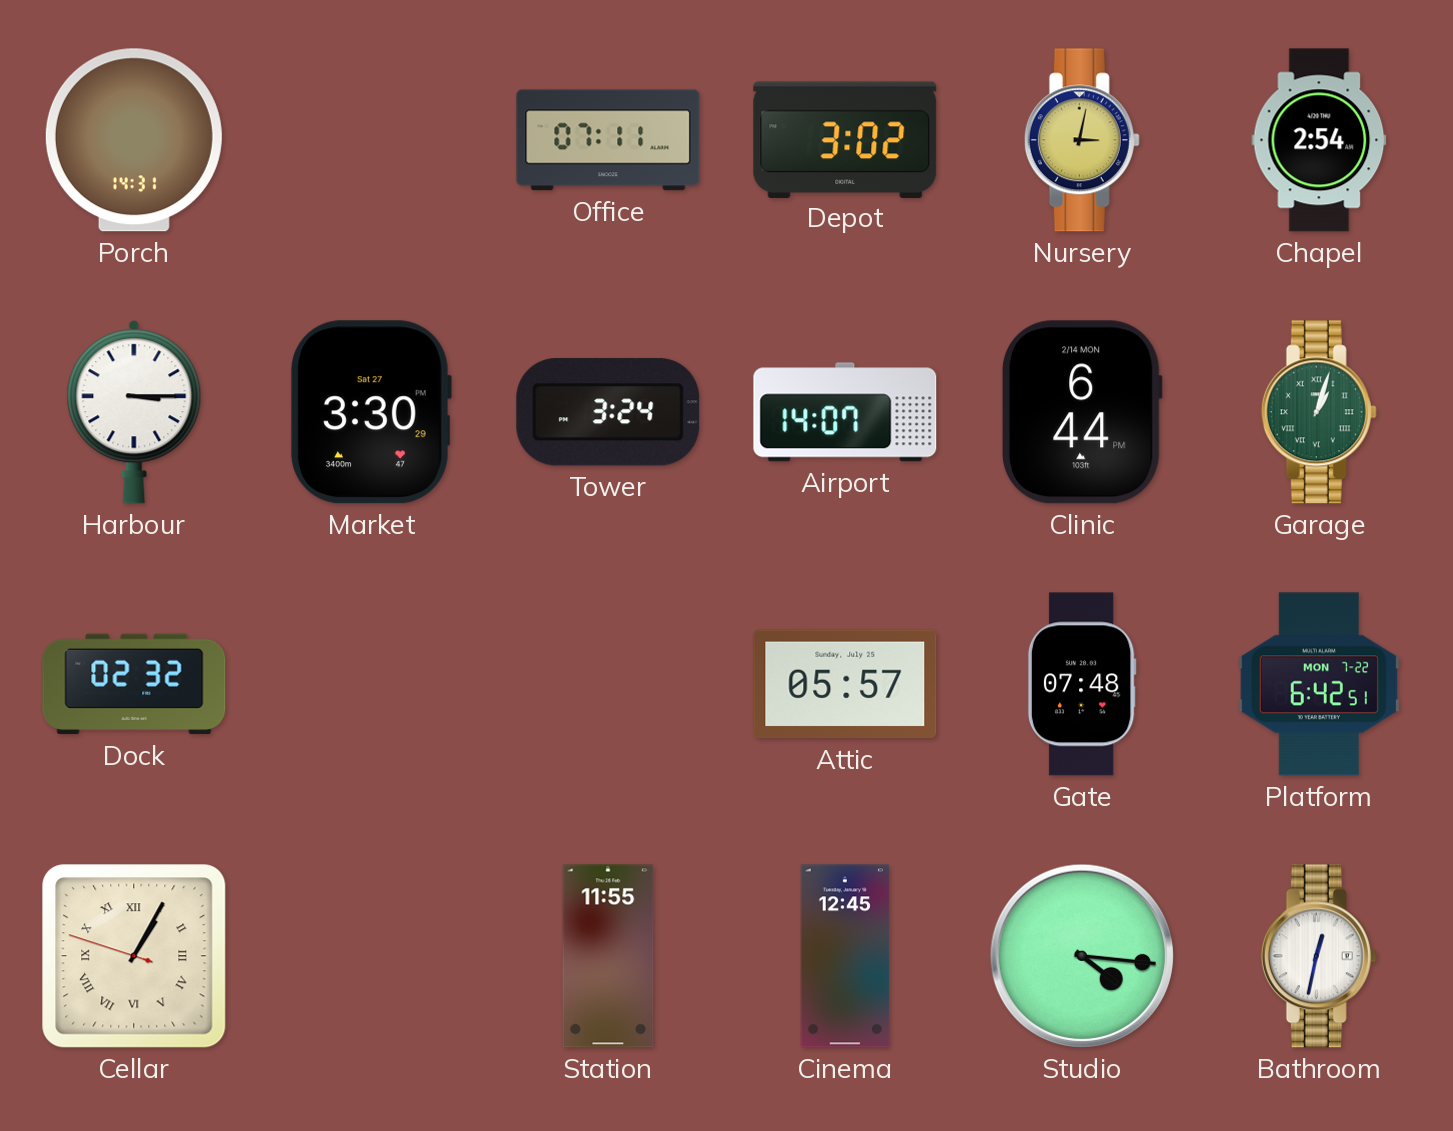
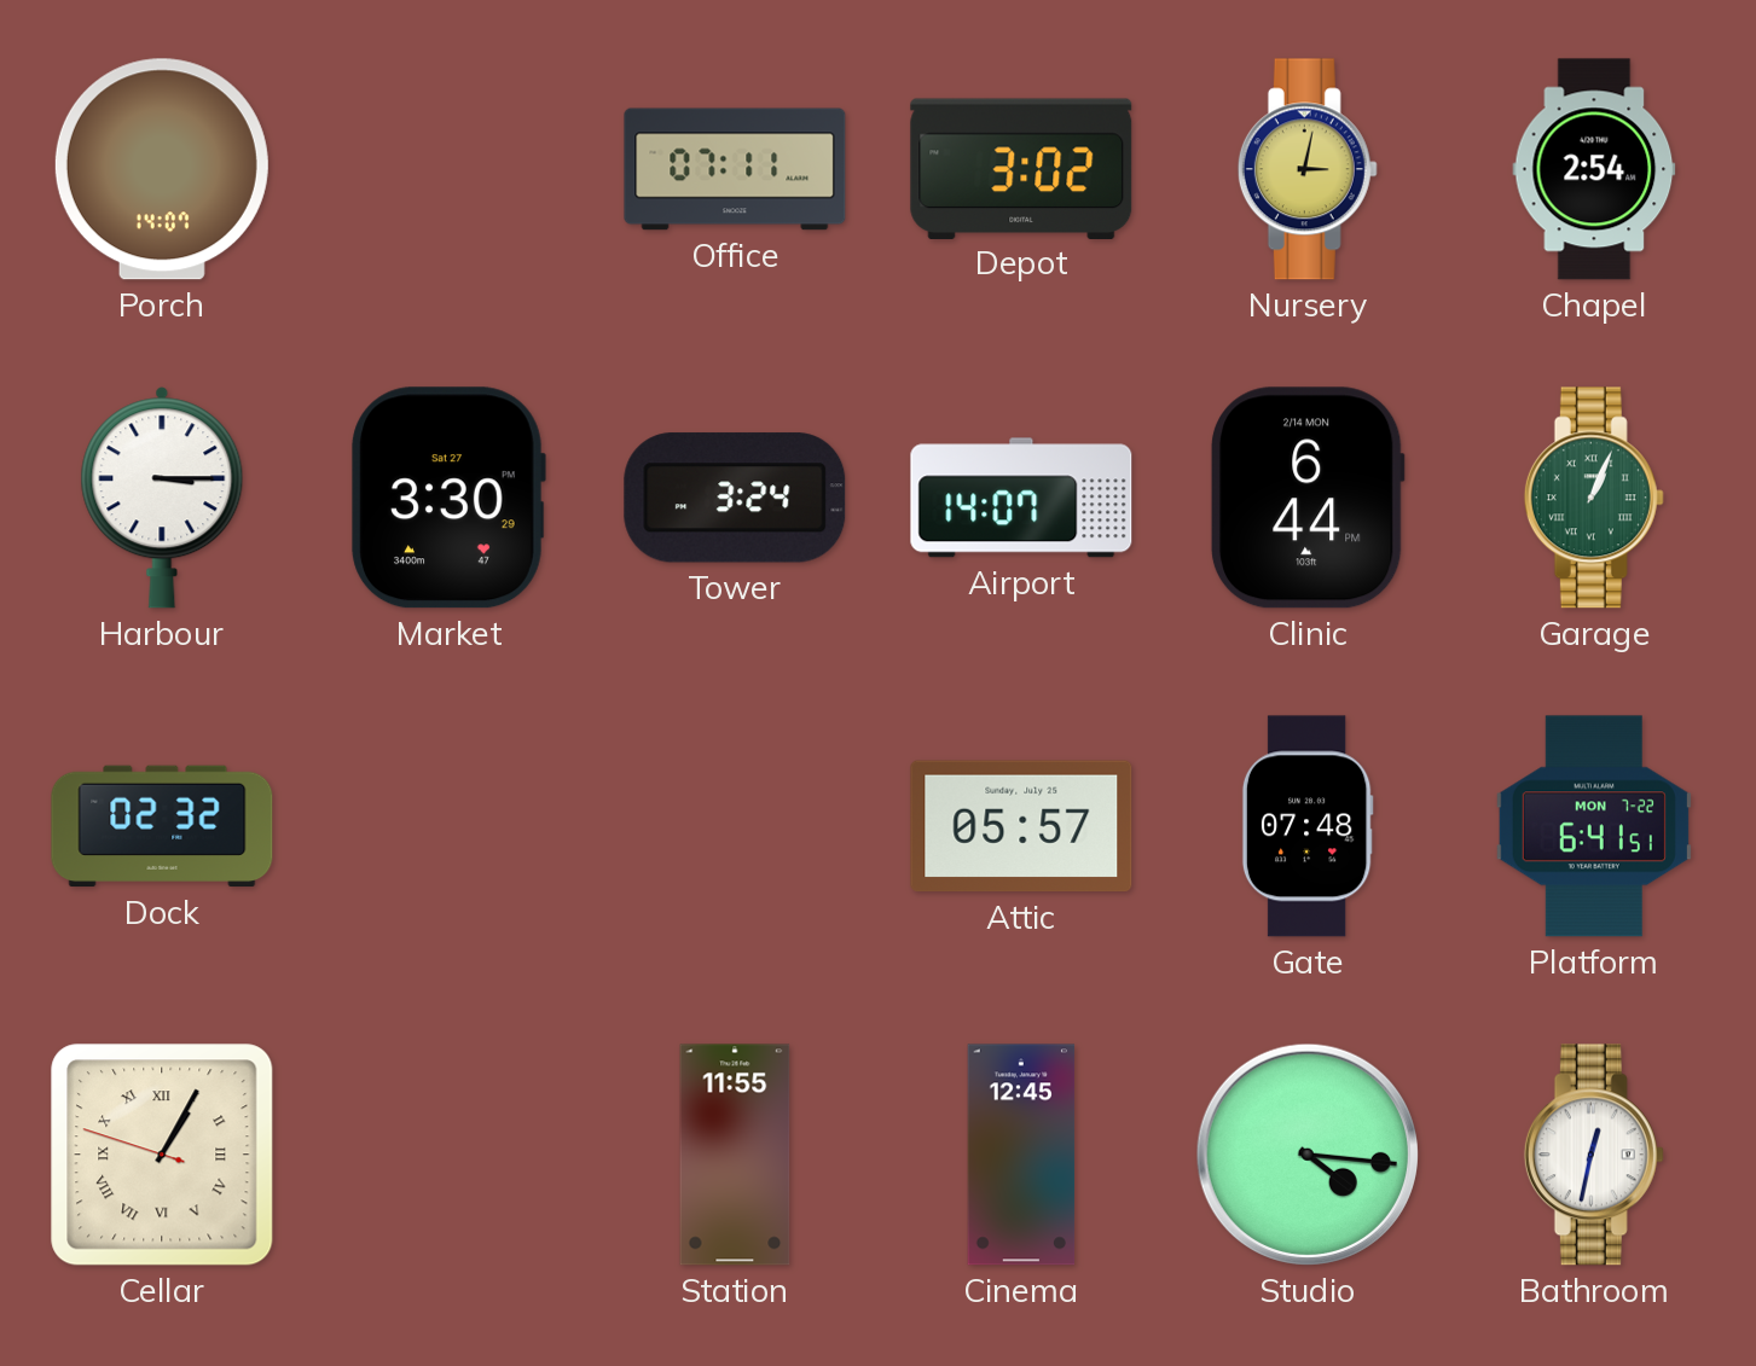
Porch: 14:31 -> 14:07
Garage: 1:03 -> 1:04
Platform: 6:42 -> 6:41
